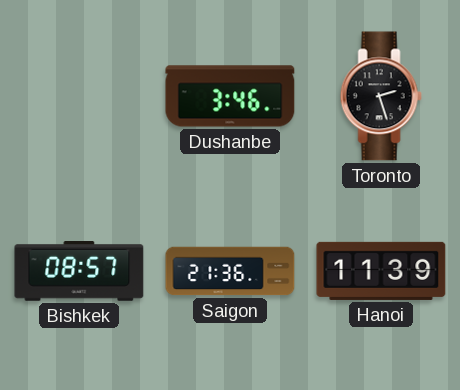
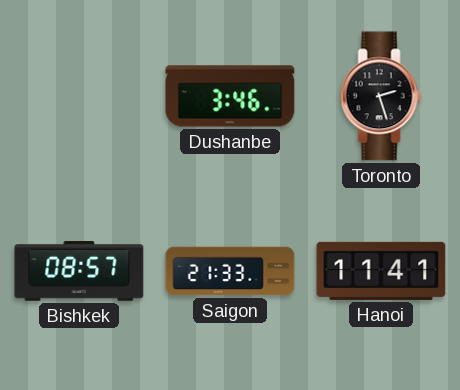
Saigon: 21:36 -> 21:33
Hanoi: 11:39 -> 11:41
